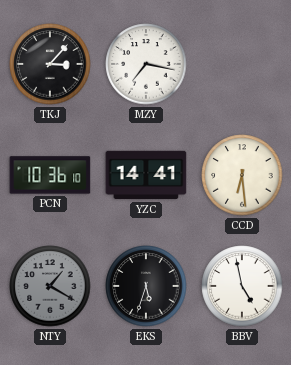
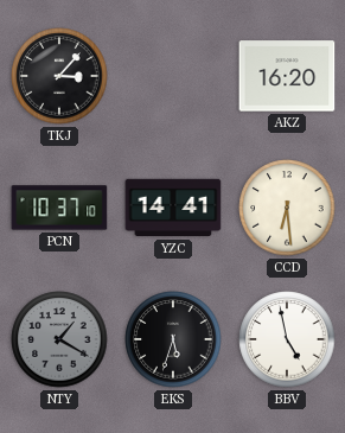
MZY: 7:17 -> none
AKZ: none -> 16:20
PCN: 10:36 -> 10:37
